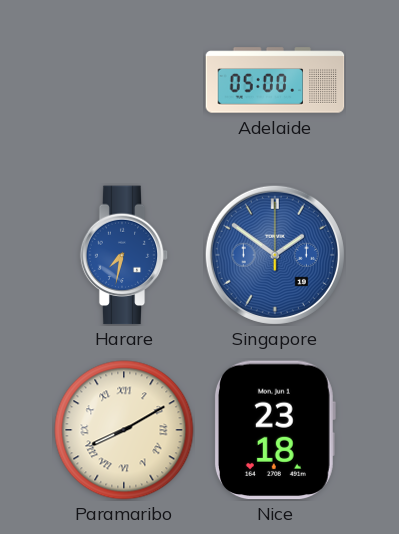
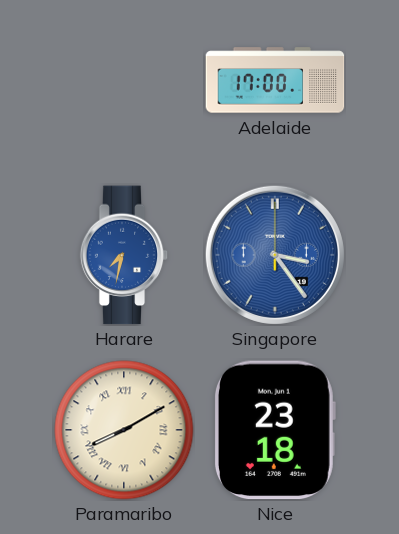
Adelaide: 05:00 -> 17:00
Singapore: 1:51 -> 3:24
